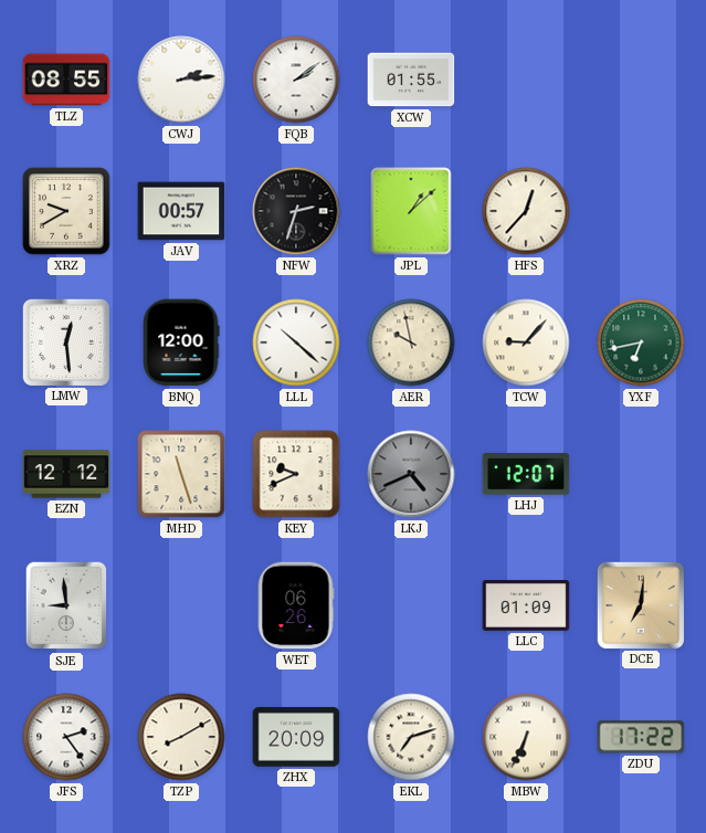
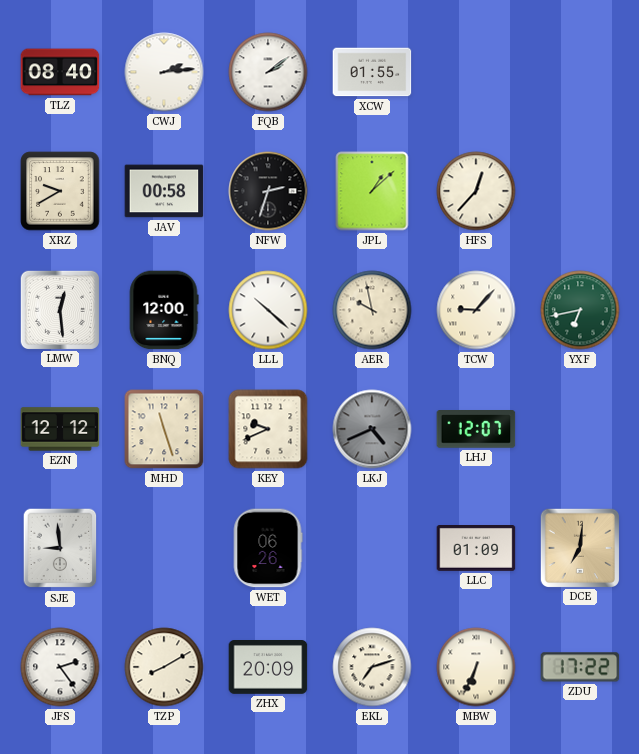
TLZ: 08:55 -> 08:40
JAV: 00:57 -> 00:58
